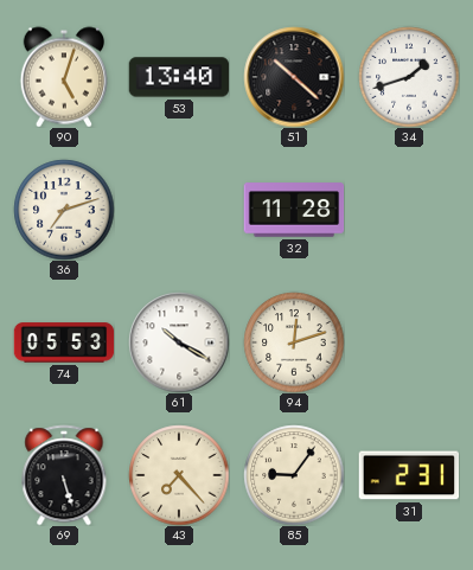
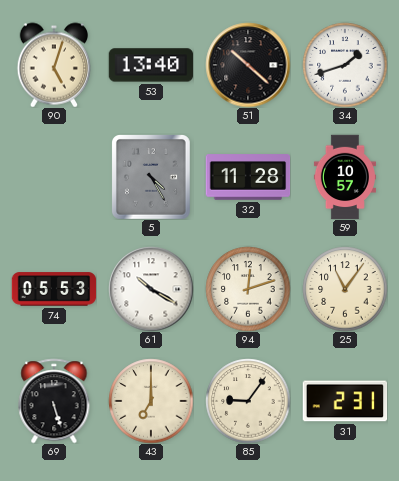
36: 7:12 -> none
5: none -> 4:25
59: none -> 10:57
25: none -> 11:06
43: 7:23 -> 7:00
